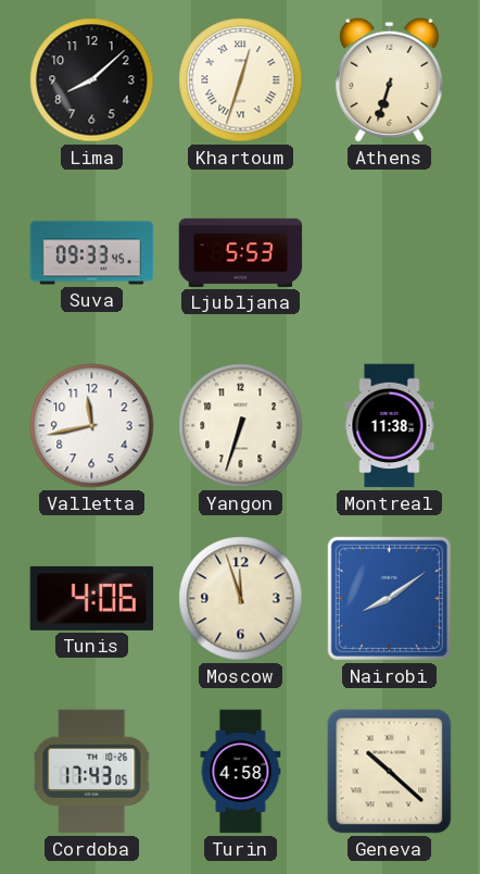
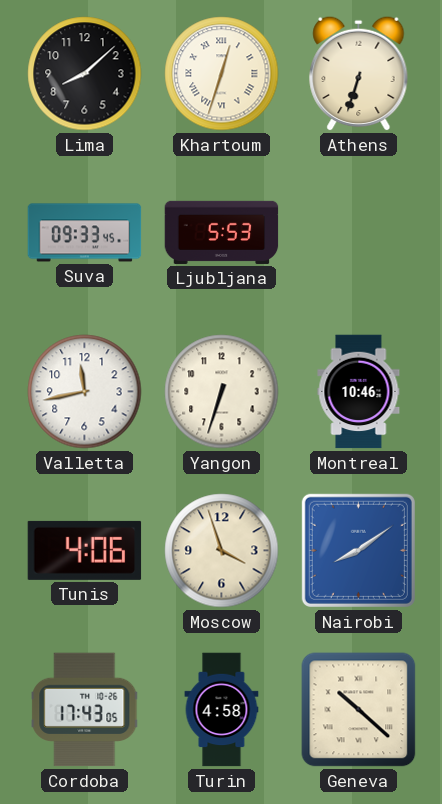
Montreal: 11:38 -> 10:46
Moscow: 11:57 -> 3:57
